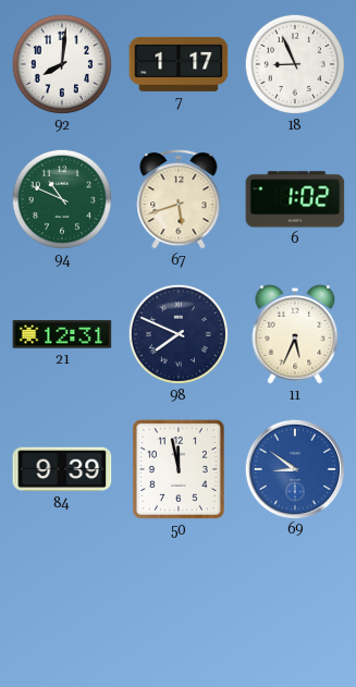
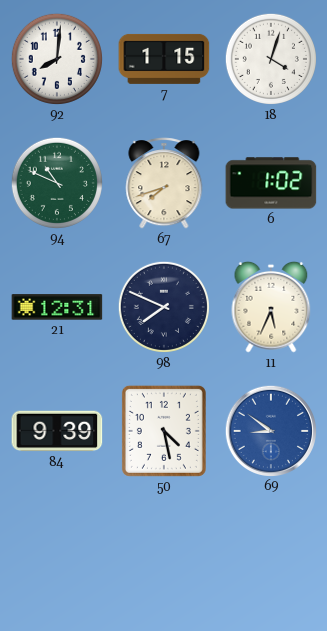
7: 1:17 -> 1:15
18: 8:56 -> 4:03
67: 5:42 -> 7:42
50: 11:58 -> 4:28
